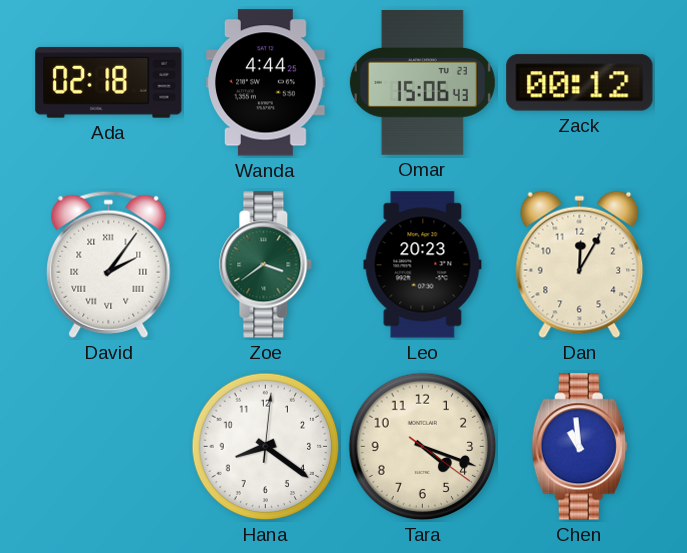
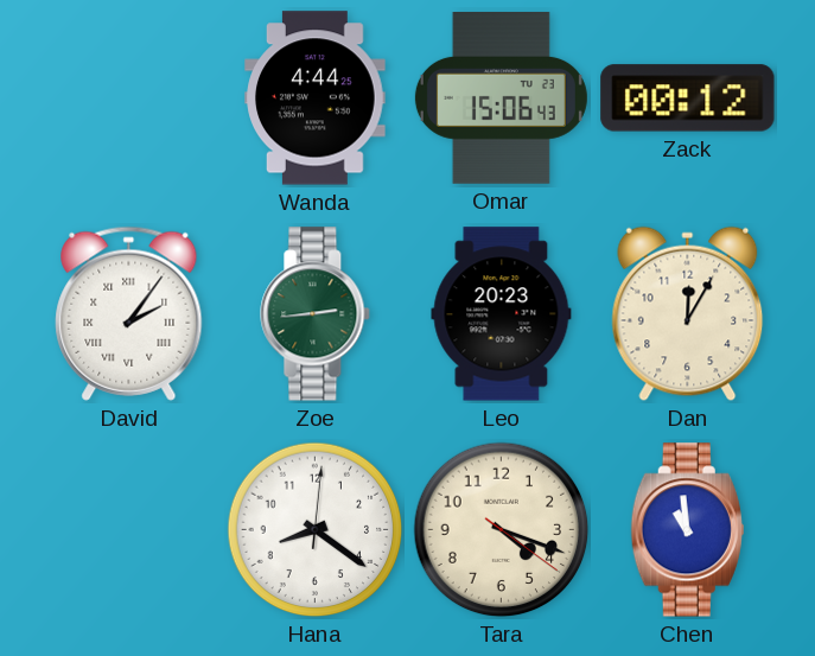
Ada: 02:18 -> none
Zoe: 3:39 -> 2:44
